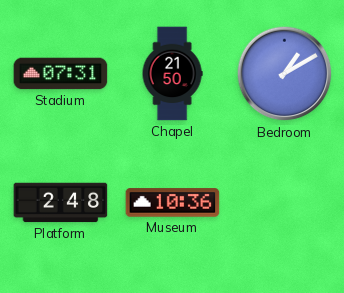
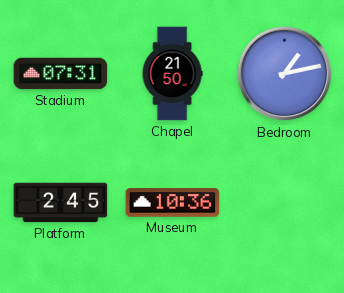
Bedroom: 1:10 -> 1:13
Platform: 2:48 -> 2:45
